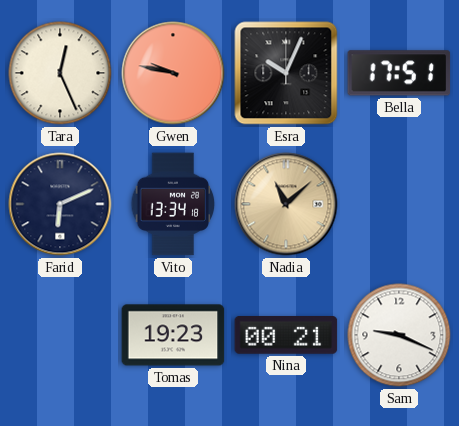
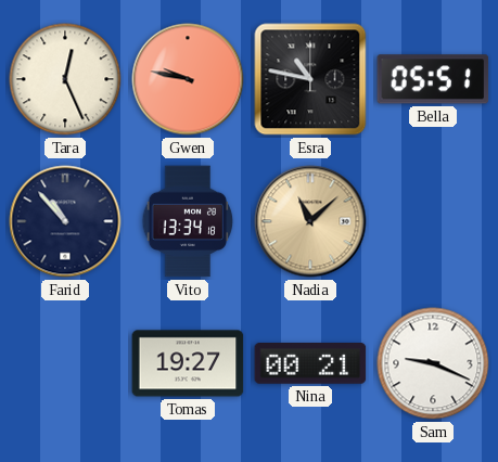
Esra: 10:04 -> 10:47
Bella: 17:51 -> 05:51
Farid: 6:11 -> 10:53
Tomas: 19:23 -> 19:27
